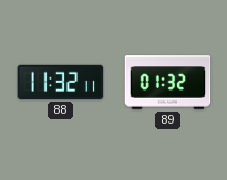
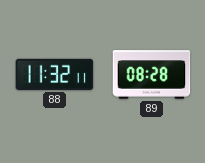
89: 01:32 -> 08:28
